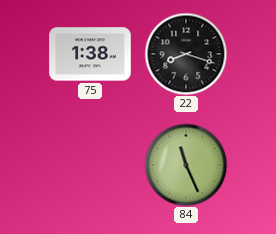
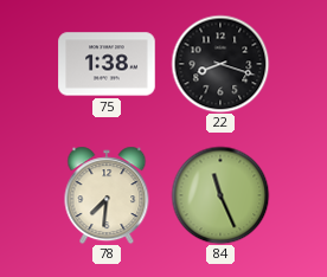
78: none -> 7:31
